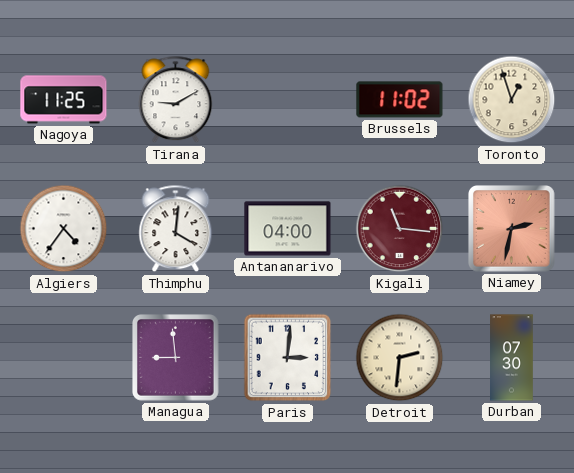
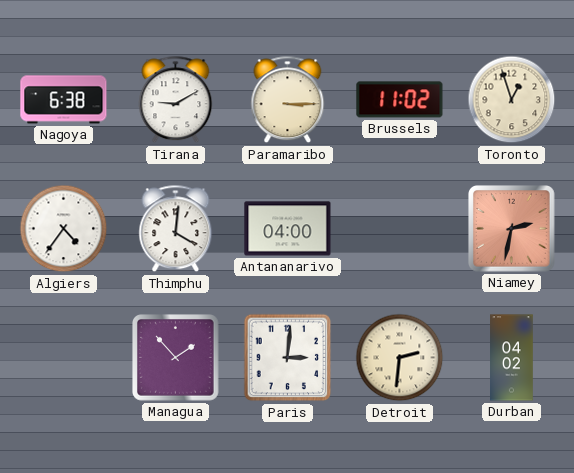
Nagoya: 11:25 -> 6:38
Paramaribo: none -> 3:15
Kigali: 11:16 -> none
Managua: 8:59 -> 1:53
Durban: 07:30 -> 04:02
